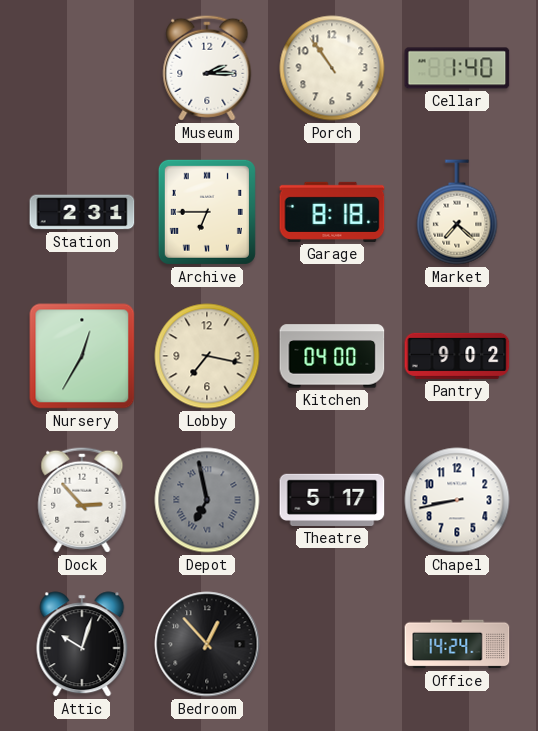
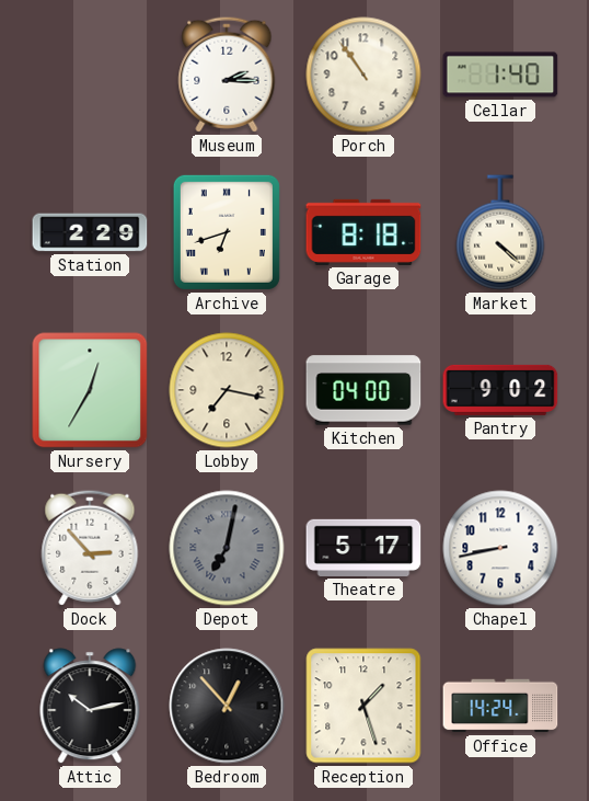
Station: 2:31 -> 2:29
Archive: 6:45 -> 6:42
Market: 7:22 -> 4:22
Depot: 6:58 -> 7:02
Attic: 10:03 -> 10:13
Reception: none -> 1:27
